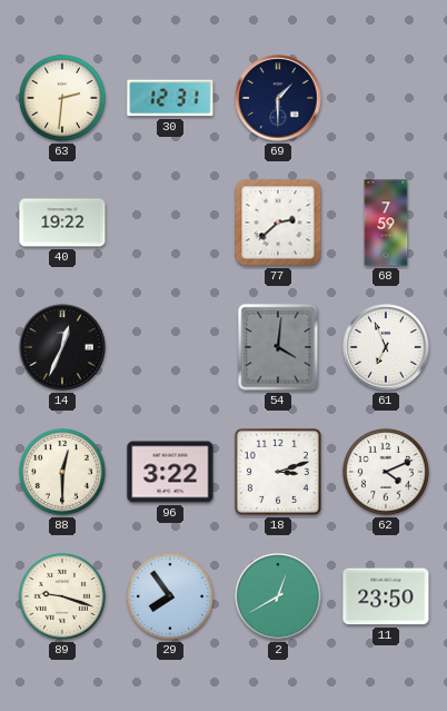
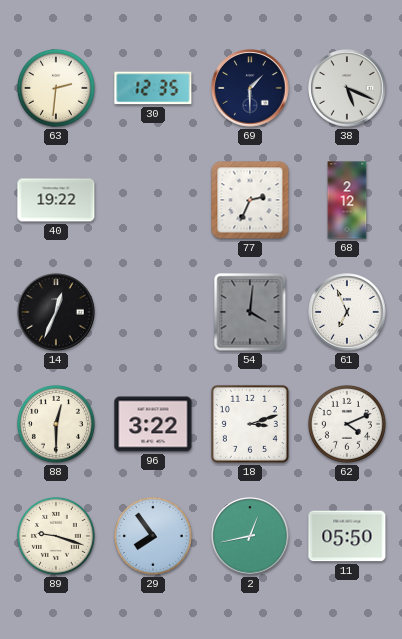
30: 12:31 -> 12:35
38: none -> 5:19
77: 2:38 -> 2:34
68: 7:59 -> 2:12
2: 12:40 -> 12:43
11: 23:50 -> 05:50
